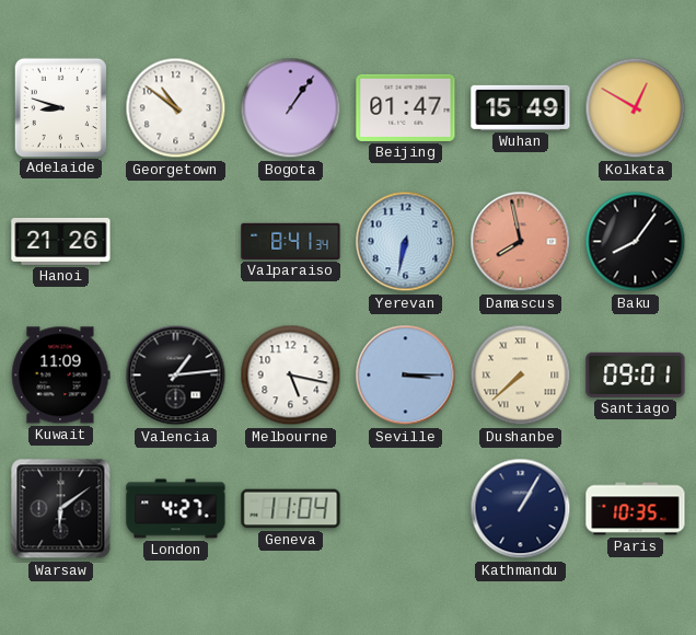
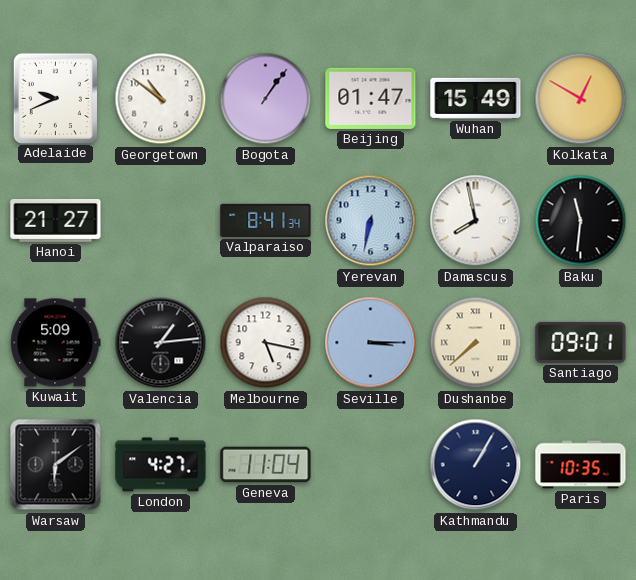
Adelaide: 8:48 -> 9:41
Hanoi: 21:26 -> 21:27
Damascus dial: salmon -> white
Baku: 8:06 -> 11:31
Kuwait: 11:09 -> 5:09
